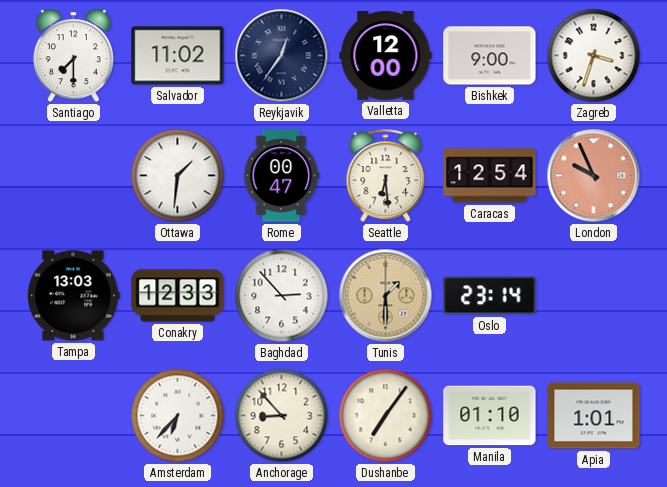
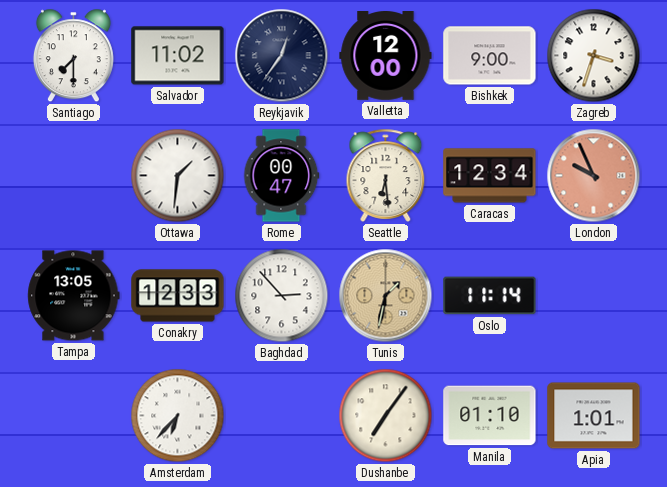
Caracas: 12:54 -> 12:34
Tampa: 13:03 -> 13:05
Tunis: 1:30 -> 1:32
Oslo: 23:14 -> 11:14
Anchorage: 8:53 -> none
